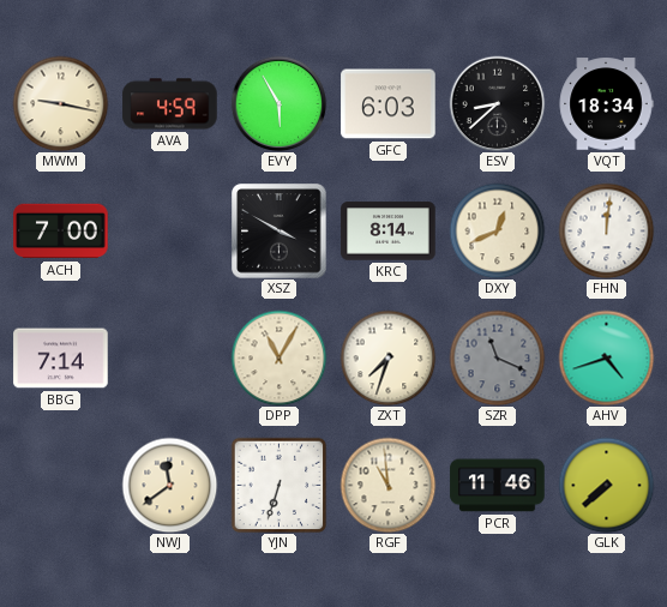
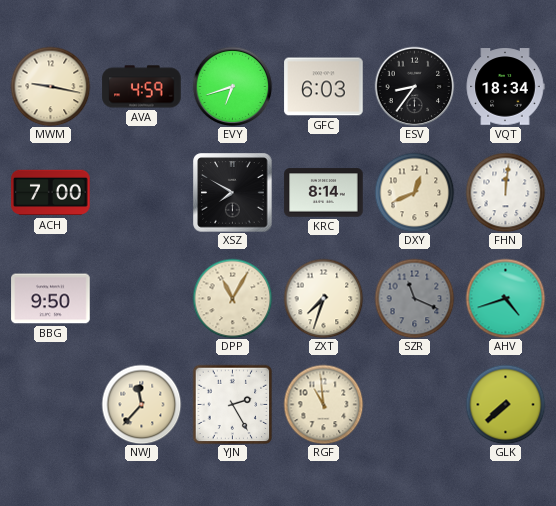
EVY: 5:55 -> 6:42
ESV: 8:38 -> 8:36
XSZ: 3:50 -> 7:50
BBG: 7:14 -> 9:50
NWJ: 11:39 -> 11:37
YJN: 6:33 -> 2:25
PCR: 11:46 -> none
